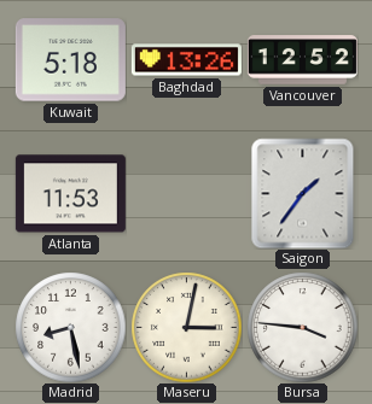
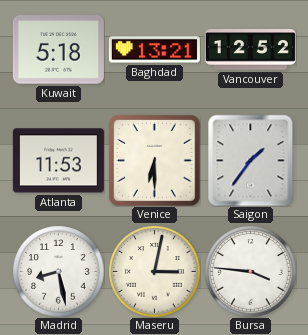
Baghdad: 13:26 -> 13:21
Venice: none -> 6:30
